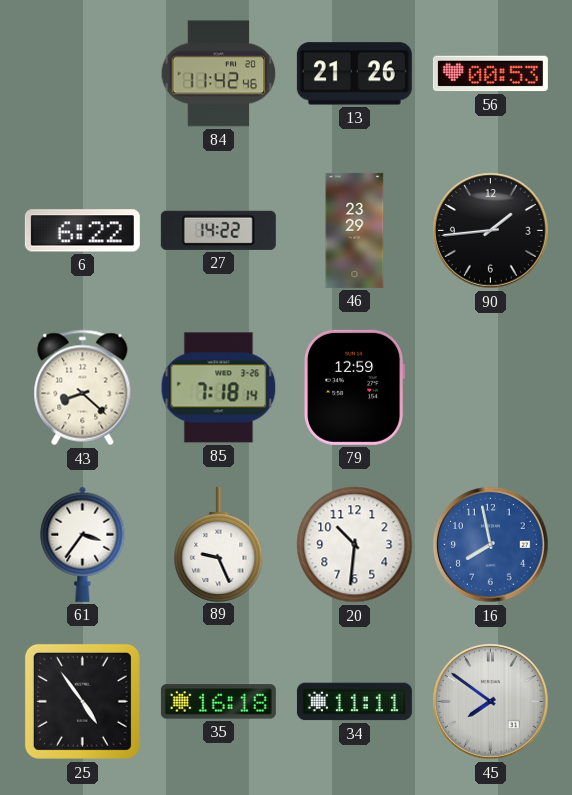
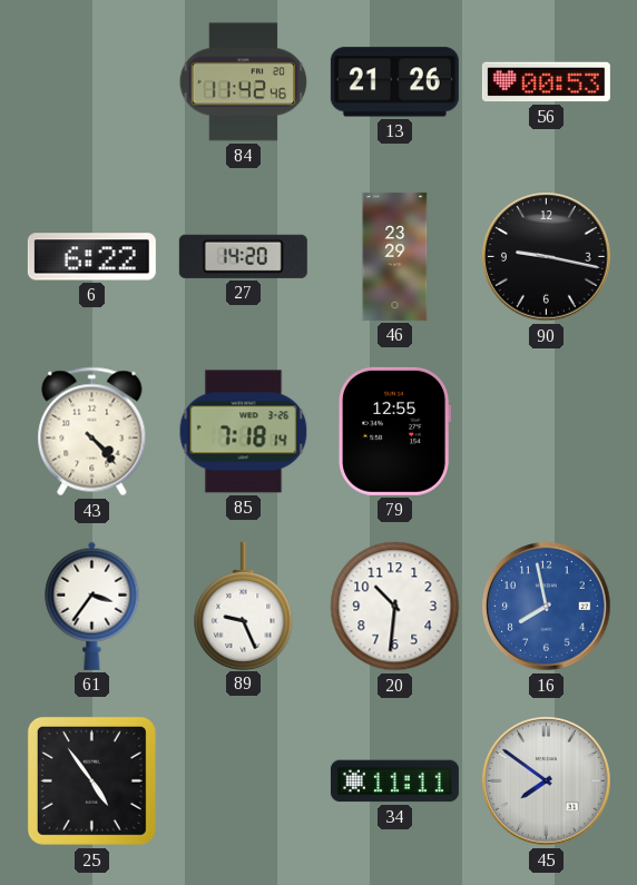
27: 14:22 -> 14:20
90: 1:44 -> 9:17
43: 8:22 -> 4:23
79: 12:59 -> 12:55
35: 16:18 -> none
